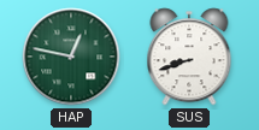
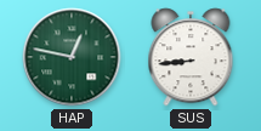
SUS: 8:42 -> 8:44
